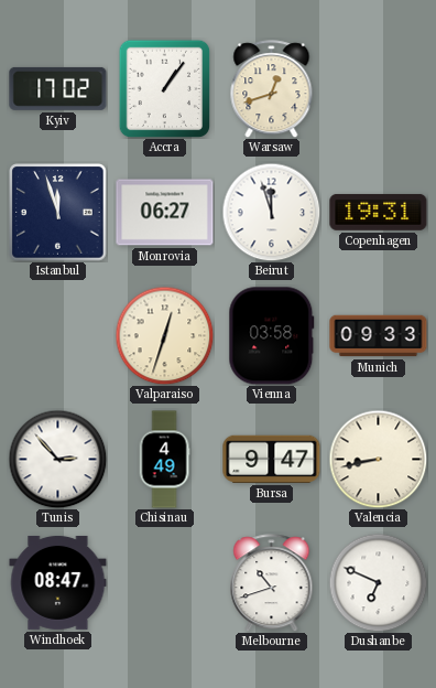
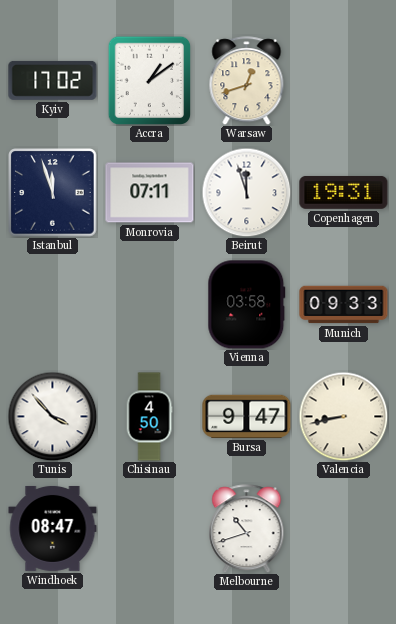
Accra: 1:06 -> 1:09
Monrovia: 06:27 -> 07:11
Valparaiso: 12:33 -> none
Tunis: 2:53 -> 3:53
Chisinau: 4:49 -> 4:50
Dushanbe: 6:49 -> none
